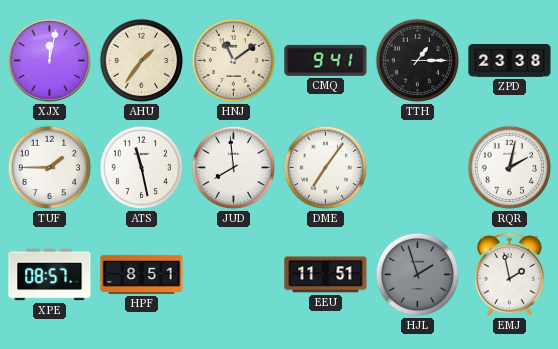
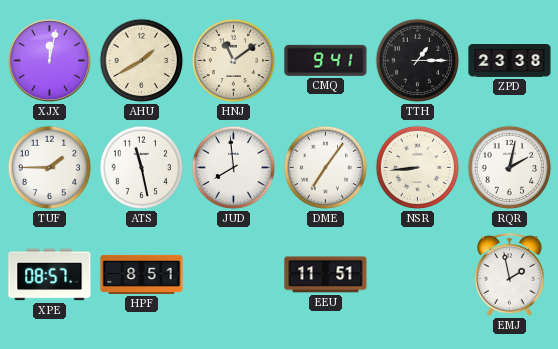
AHU: 1:36 -> 1:40
NSR: none -> 8:44
HJL: 1:57 -> none
